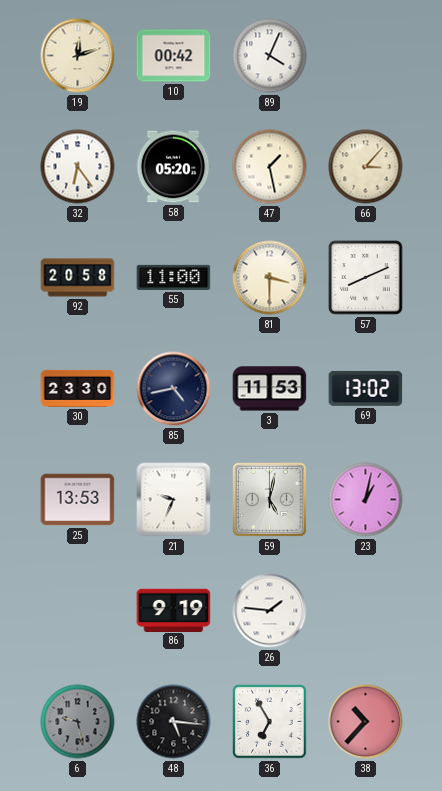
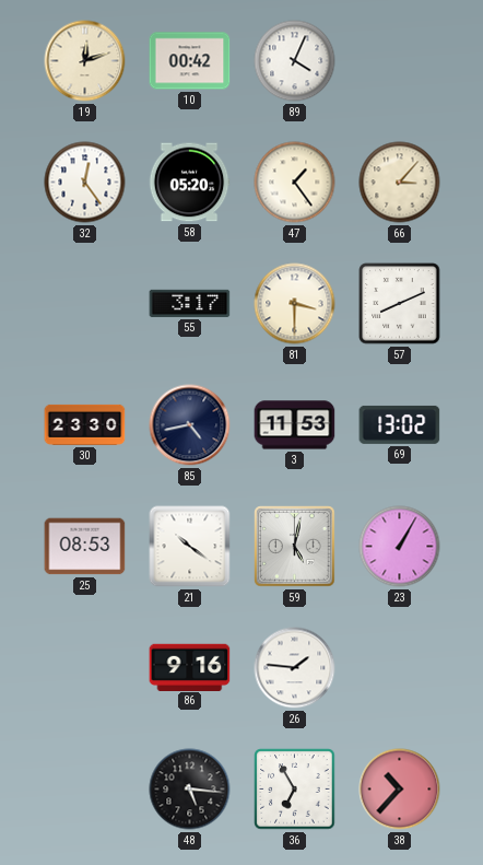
32: 6:24 -> 12:24
47: 1:28 -> 1:24
92: 20:58 -> none
55: 11:00 -> 3:17
25: 13:53 -> 08:53
21: 9:34 -> 10:21
23: 1:02 -> 1:05
86: 9:19 -> 9:16
6: 9:28 -> none
